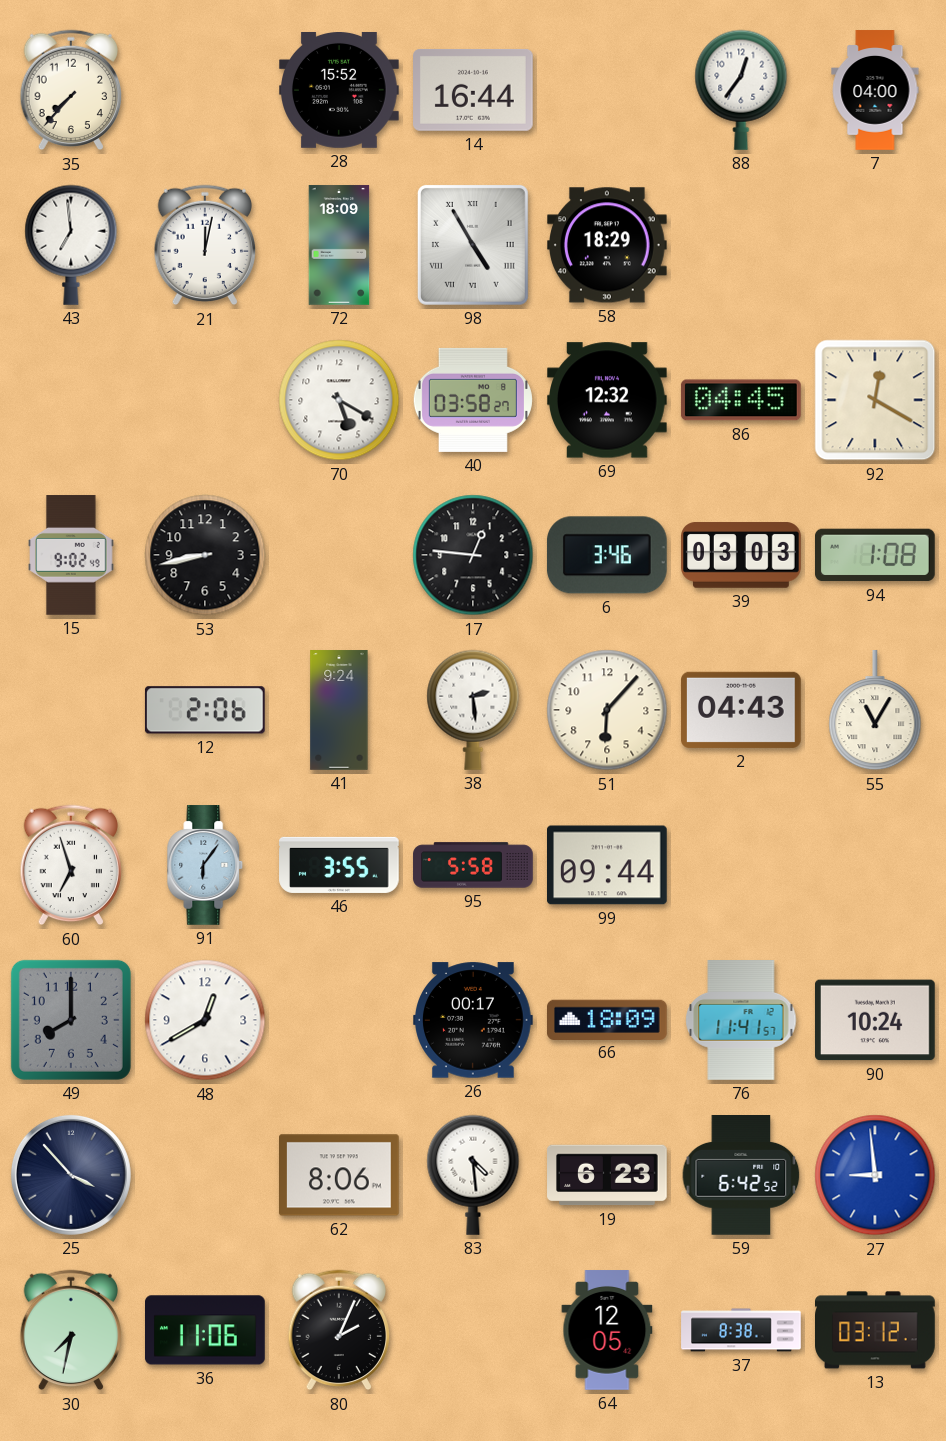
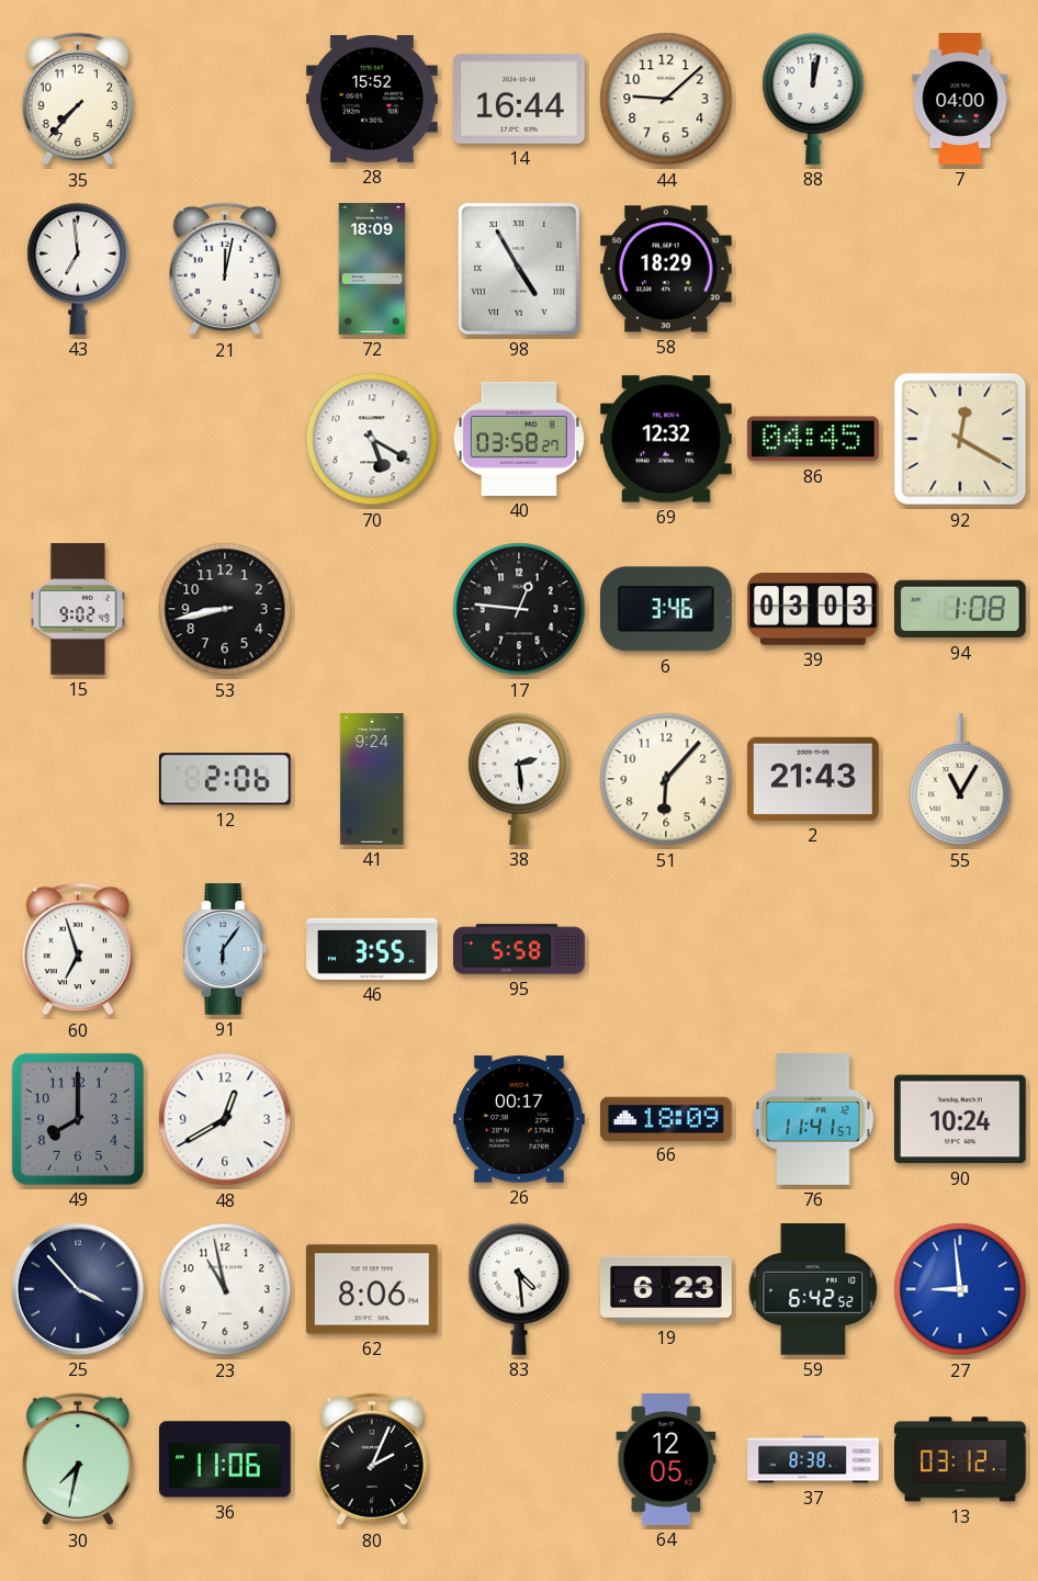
44: none -> 9:08
88: 12:36 -> 12:02
2: 04:43 -> 21:43
99: 09:44 -> none
23: none -> 10:58
